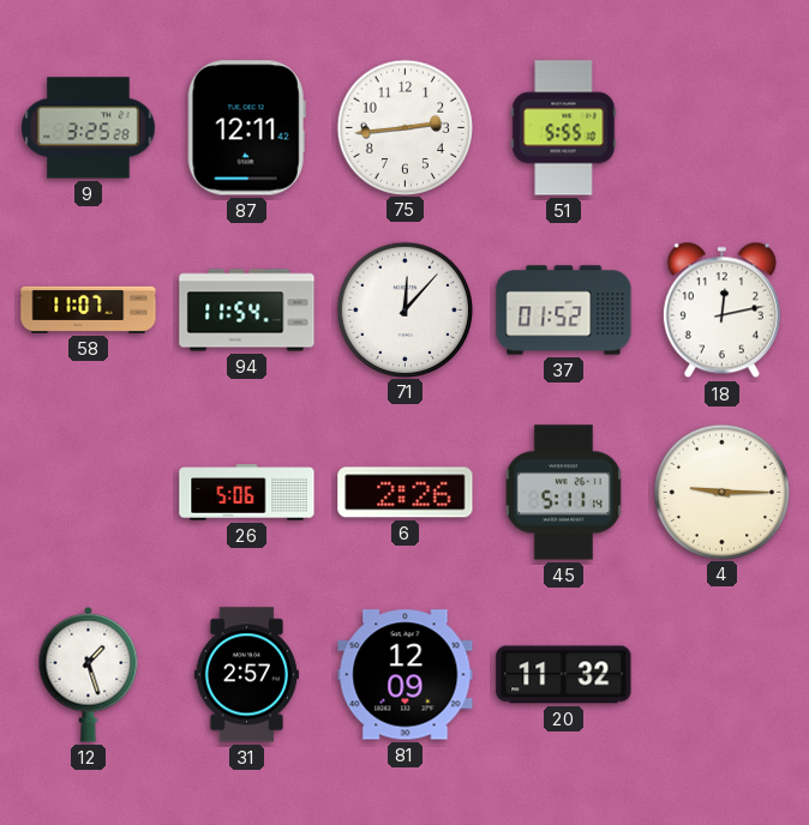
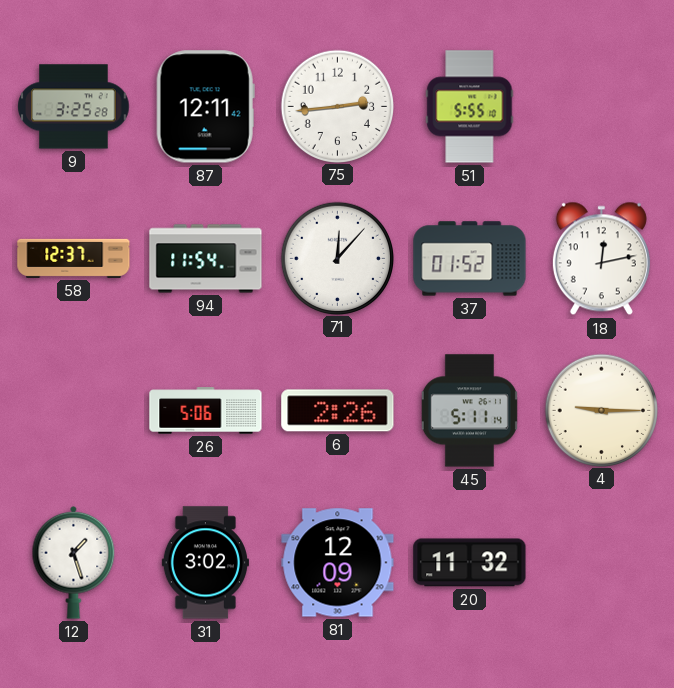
58: 11:07 -> 12:37
31: 2:57 -> 3:02
